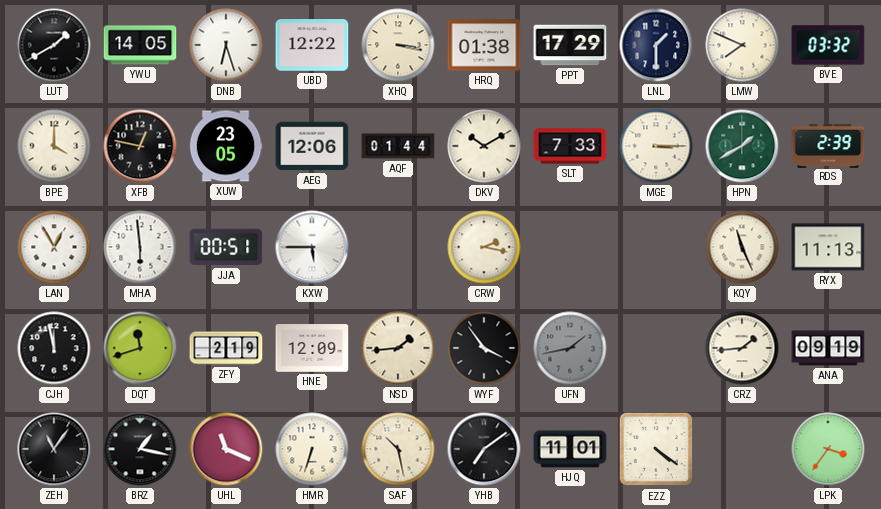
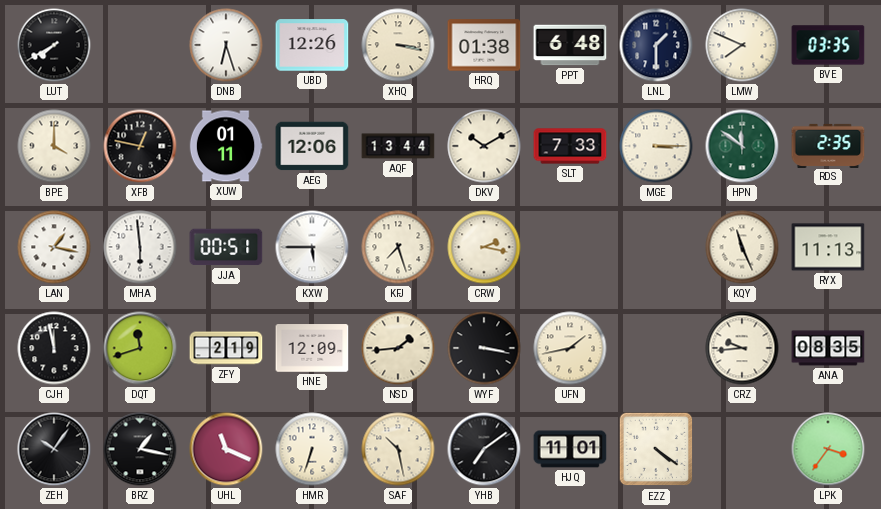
LUT: 1:40 -> 7:40
YWU: 14:05 -> none
UBD: 12:22 -> 12:26
PPT: 17:29 -> 6:48
BVE: 03:32 -> 03:35
XUW: 23:05 -> 01:11
AQF: 01:44 -> 13:44
HPN: 1:40 -> 11:51
RDS: 2:39 -> 2:35
LAN: 12:55 -> 1:17
KFJ: none -> 7:27
WYF: 3:54 -> 3:17
UFN dial: grey -> cream
CRZ: 1:44 -> 9:44
ANA: 09:19 -> 08:35
ZEH: 11:06 -> 10:06
